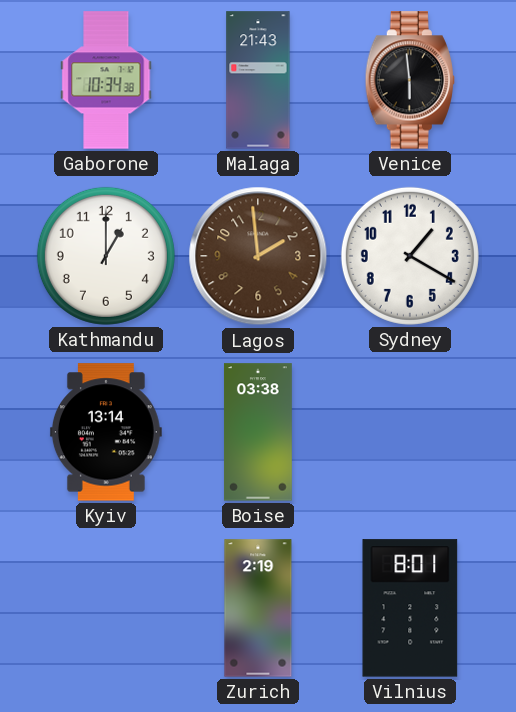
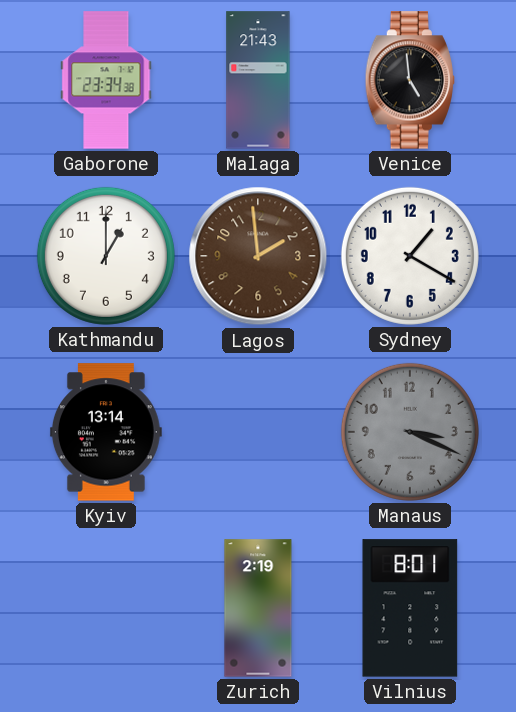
Gaborone: 10:34 -> 23:34
Venice: 5:59 -> 4:59
Boise: 03:38 -> none
Manaus: none -> 3:19
